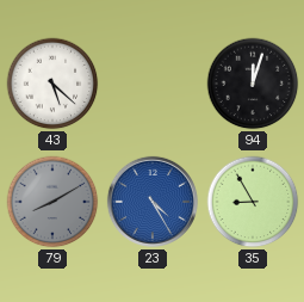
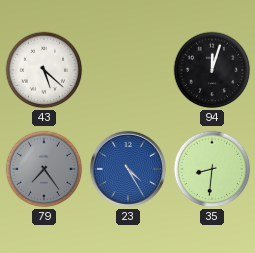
79: 8:10 -> 7:24
35: 8:55 -> 8:31
